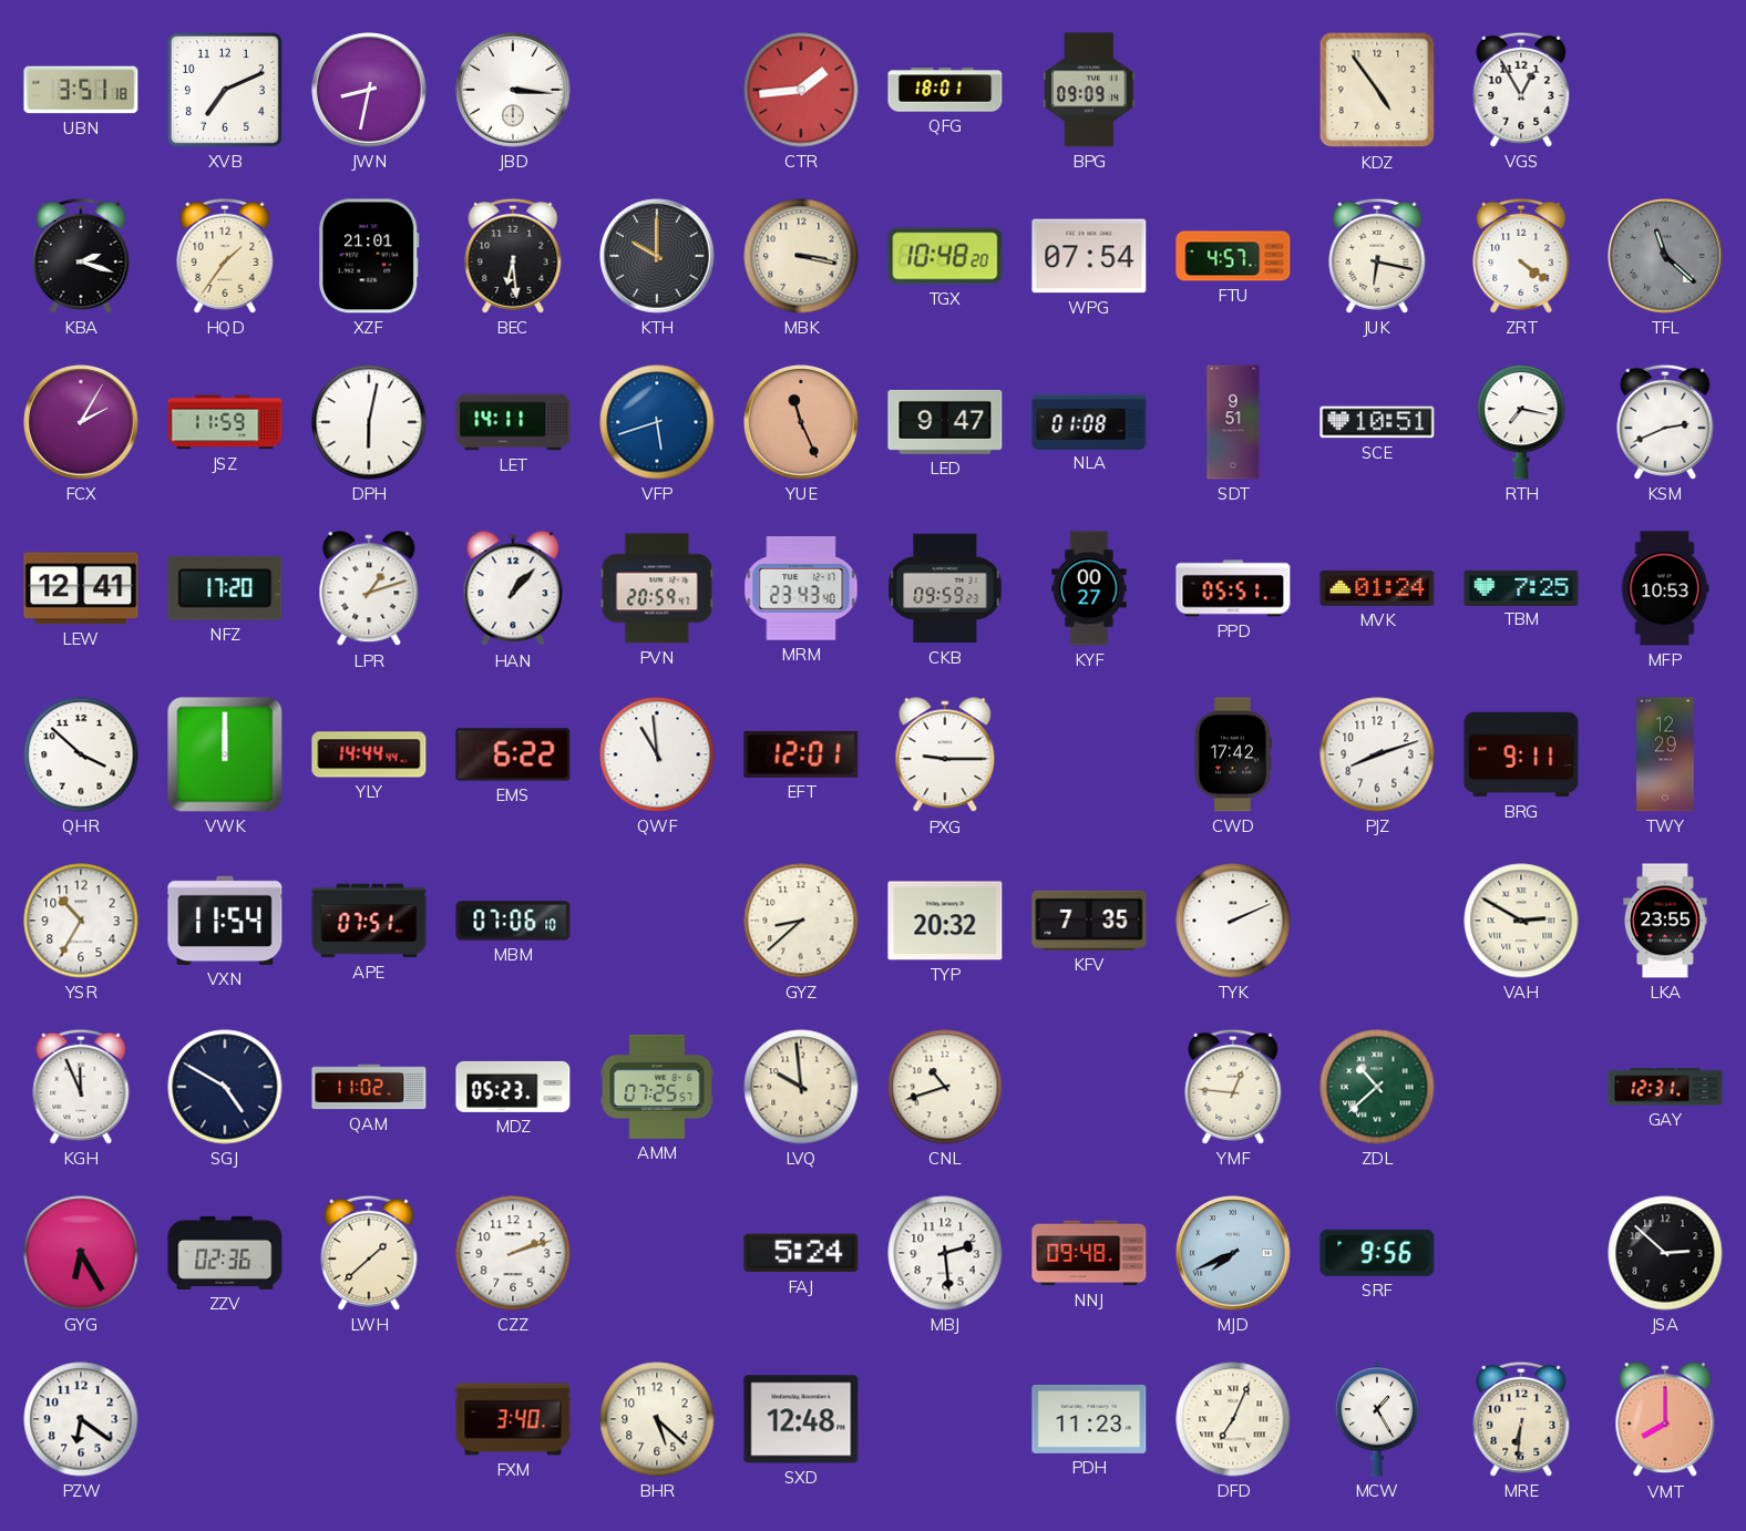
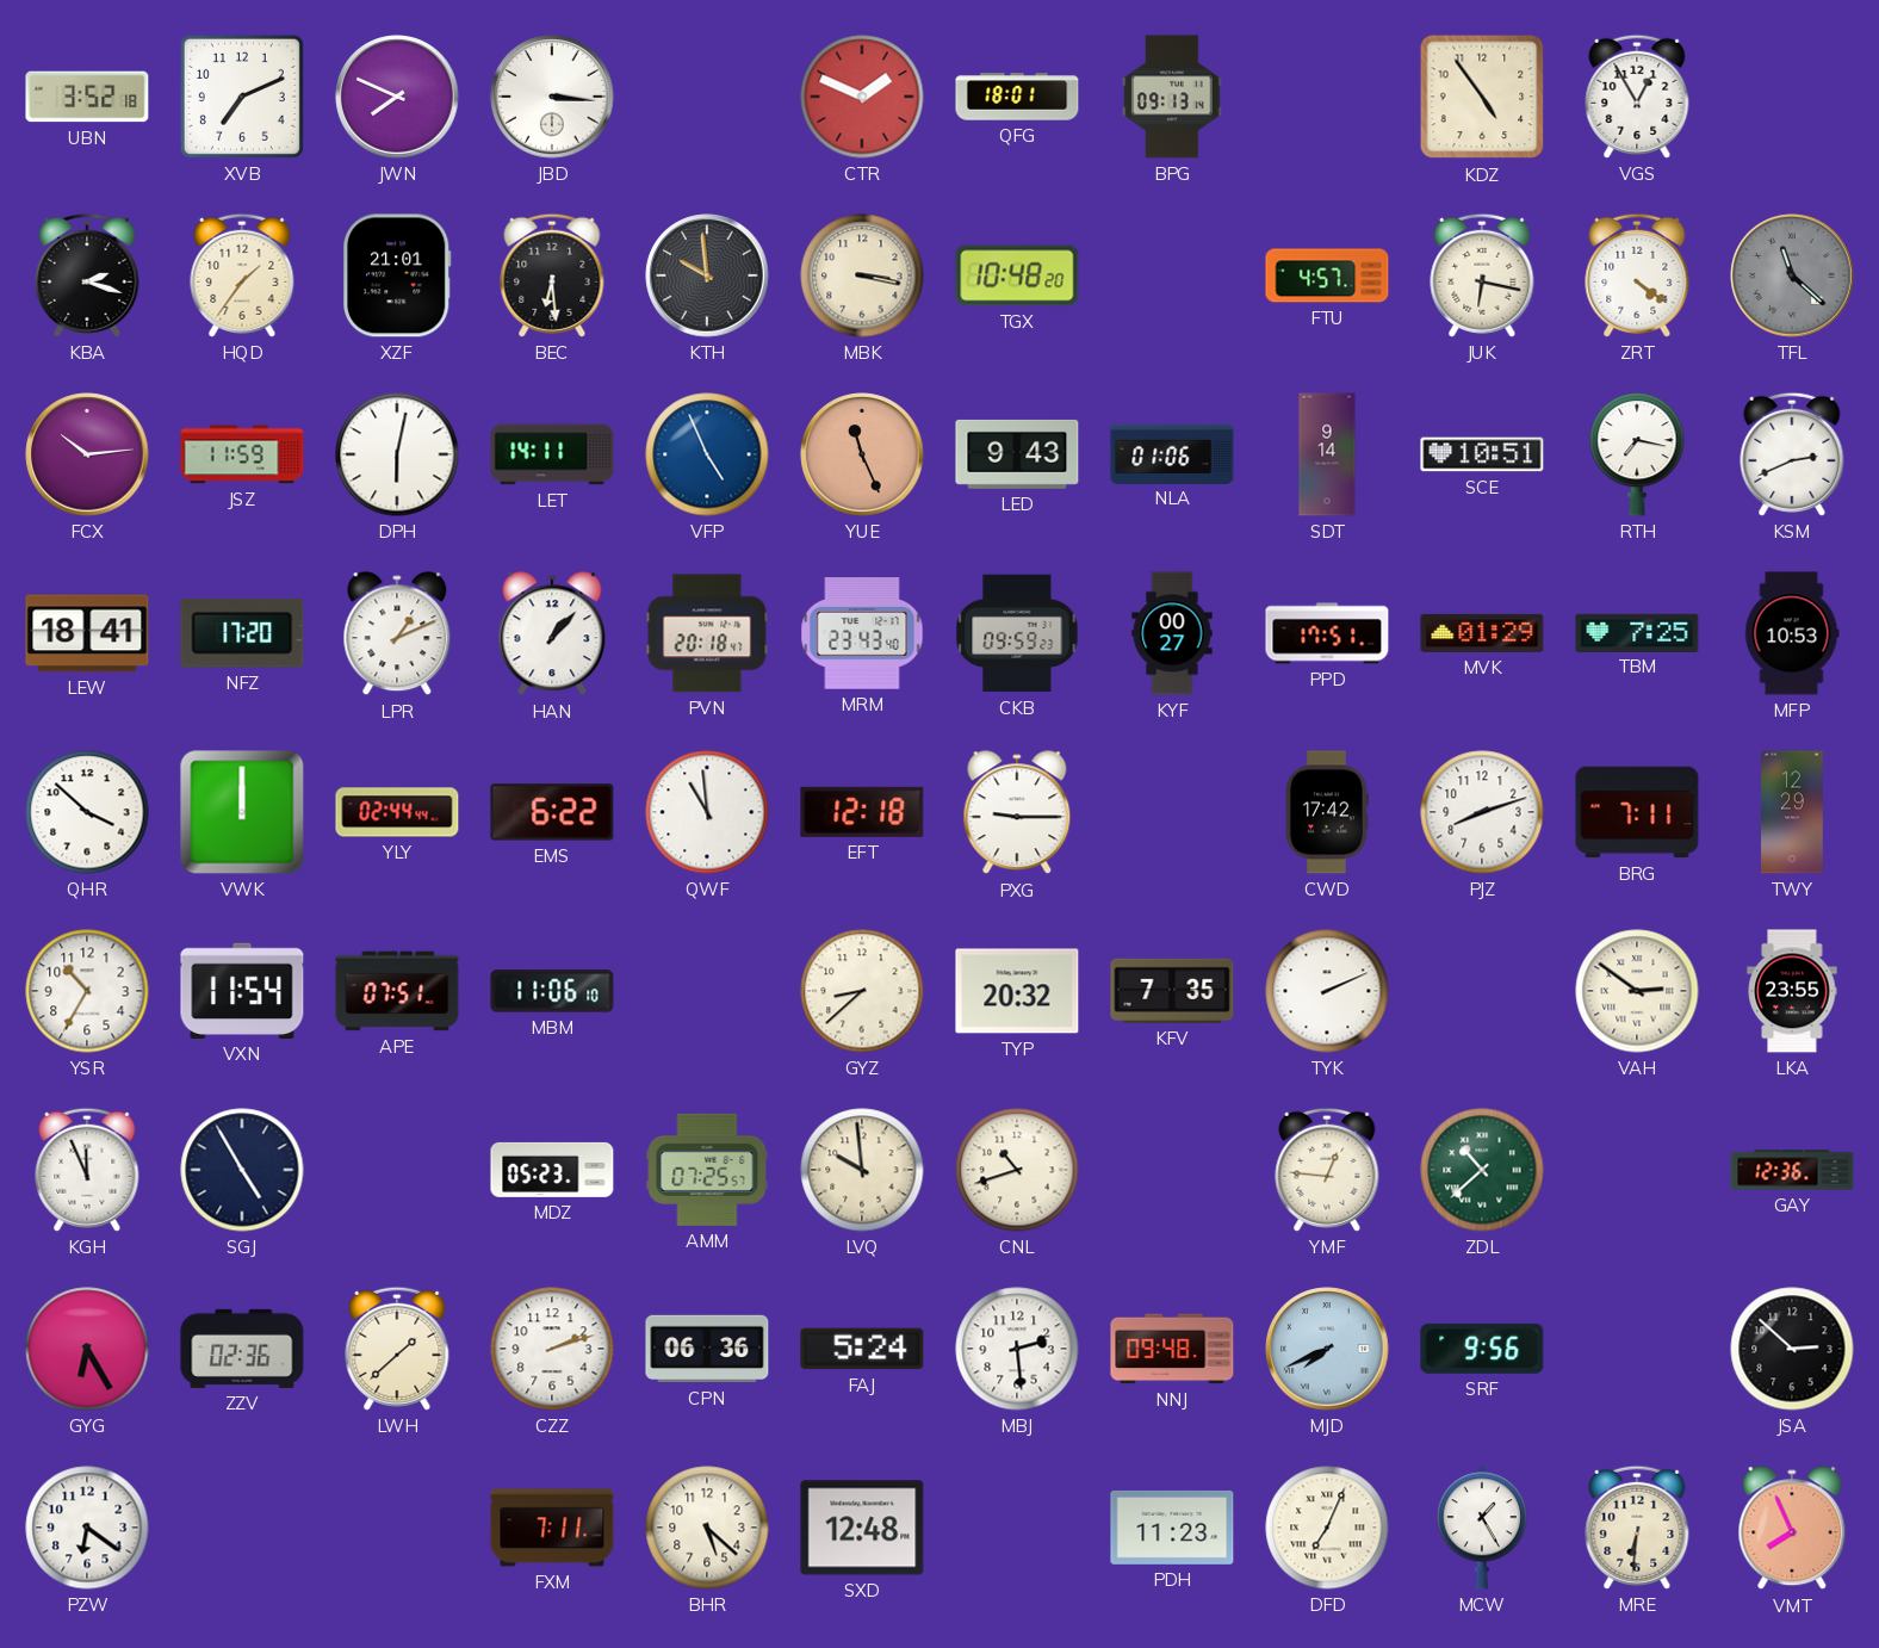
UBN: 3:51 -> 3:52
JWN: 8:32 -> 7:49
CTR: 1:44 -> 1:49
BPG: 09:09 -> 09:13
KTH: 10:00 -> 9:59
WPG: 07:54 -> none
FCX: 2:05 -> 10:14
VFP: 5:42 -> 4:56
LED: 9:47 -> 9:43
NLA: 01:08 -> 01:06
SDT: 9:51 -> 9:14
LEW: 12:41 -> 18:41
LPR: 1:12 -> 1:11
PVN: 20:59 -> 20:18
PPD: 05:51 -> 17:51
MVK: 01:24 -> 01:29
YLY: 14:44 -> 02:44
EFT: 12:01 -> 12:18
BRG: 9:11 -> 7:11
MBM: 07:06 -> 11:06
VAH: 2:50 -> 2:51
SGJ: 4:50 -> 4:55
QAM: 11:02 -> none
GAY: 12:31 -> 12:36
CPN: none -> 06:36
FXM: 3:40 -> 7:11
VMT: 8:00 -> 7:56
